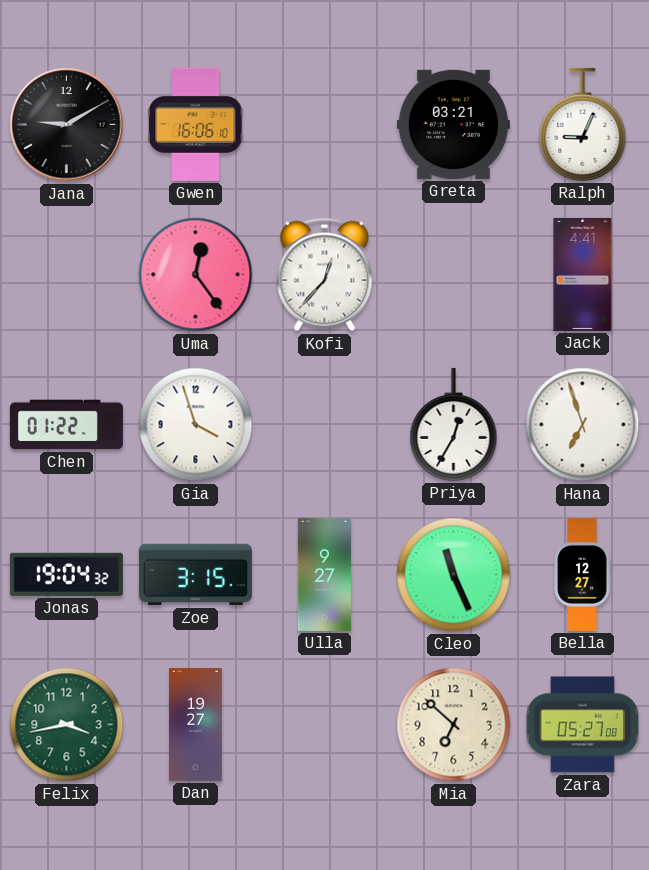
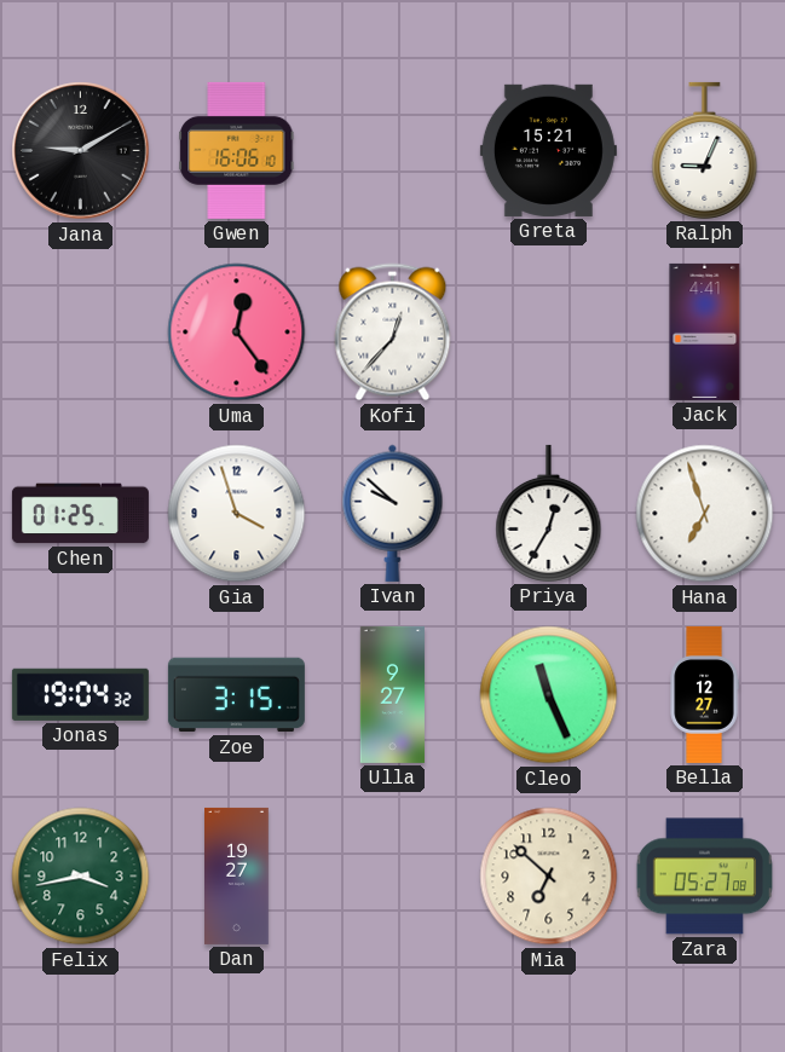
Greta: 03:21 -> 15:21
Chen: 01:22 -> 01:25
Ivan: none -> 9:52
